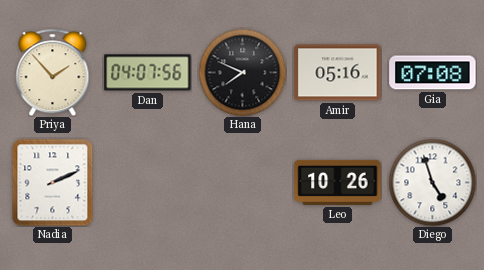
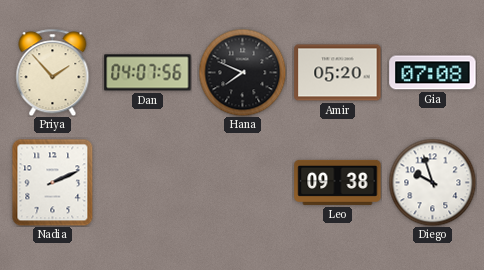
Amir: 05:16 -> 05:20
Leo: 10:26 -> 09:38
Diego: 4:57 -> 9:57
